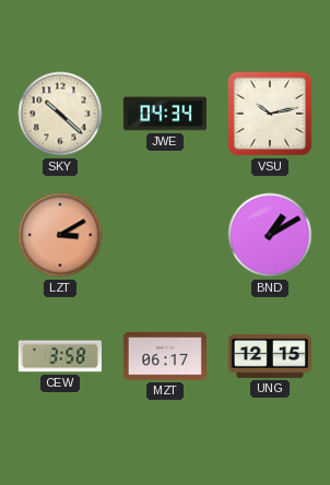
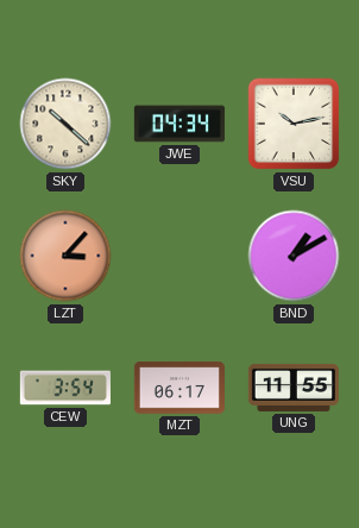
LZT: 3:10 -> 3:07
CEW: 3:58 -> 3:54
UNG: 12:15 -> 11:55
